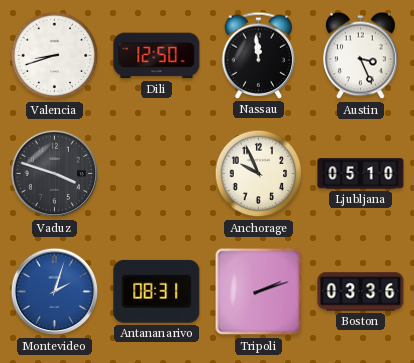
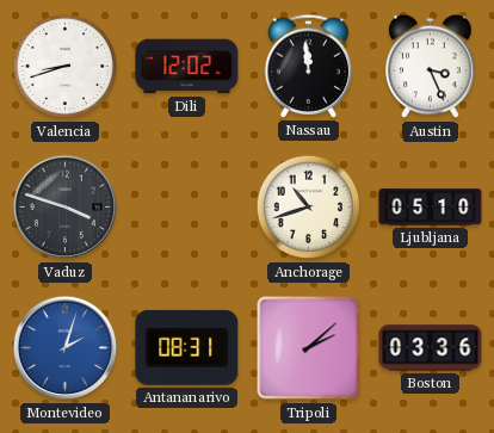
Dili: 12:50 -> 12:02
Anchorage: 9:56 -> 10:42
Tripoli: 2:12 -> 2:08
